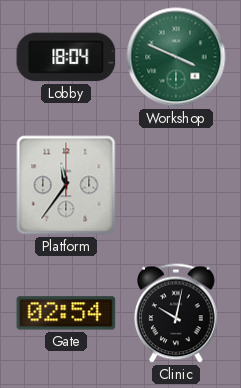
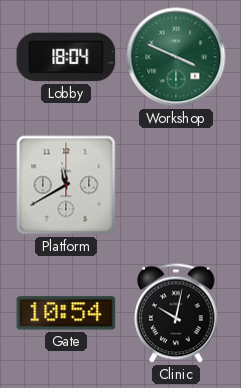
Platform: 11:36 -> 11:40
Gate: 02:54 -> 10:54
